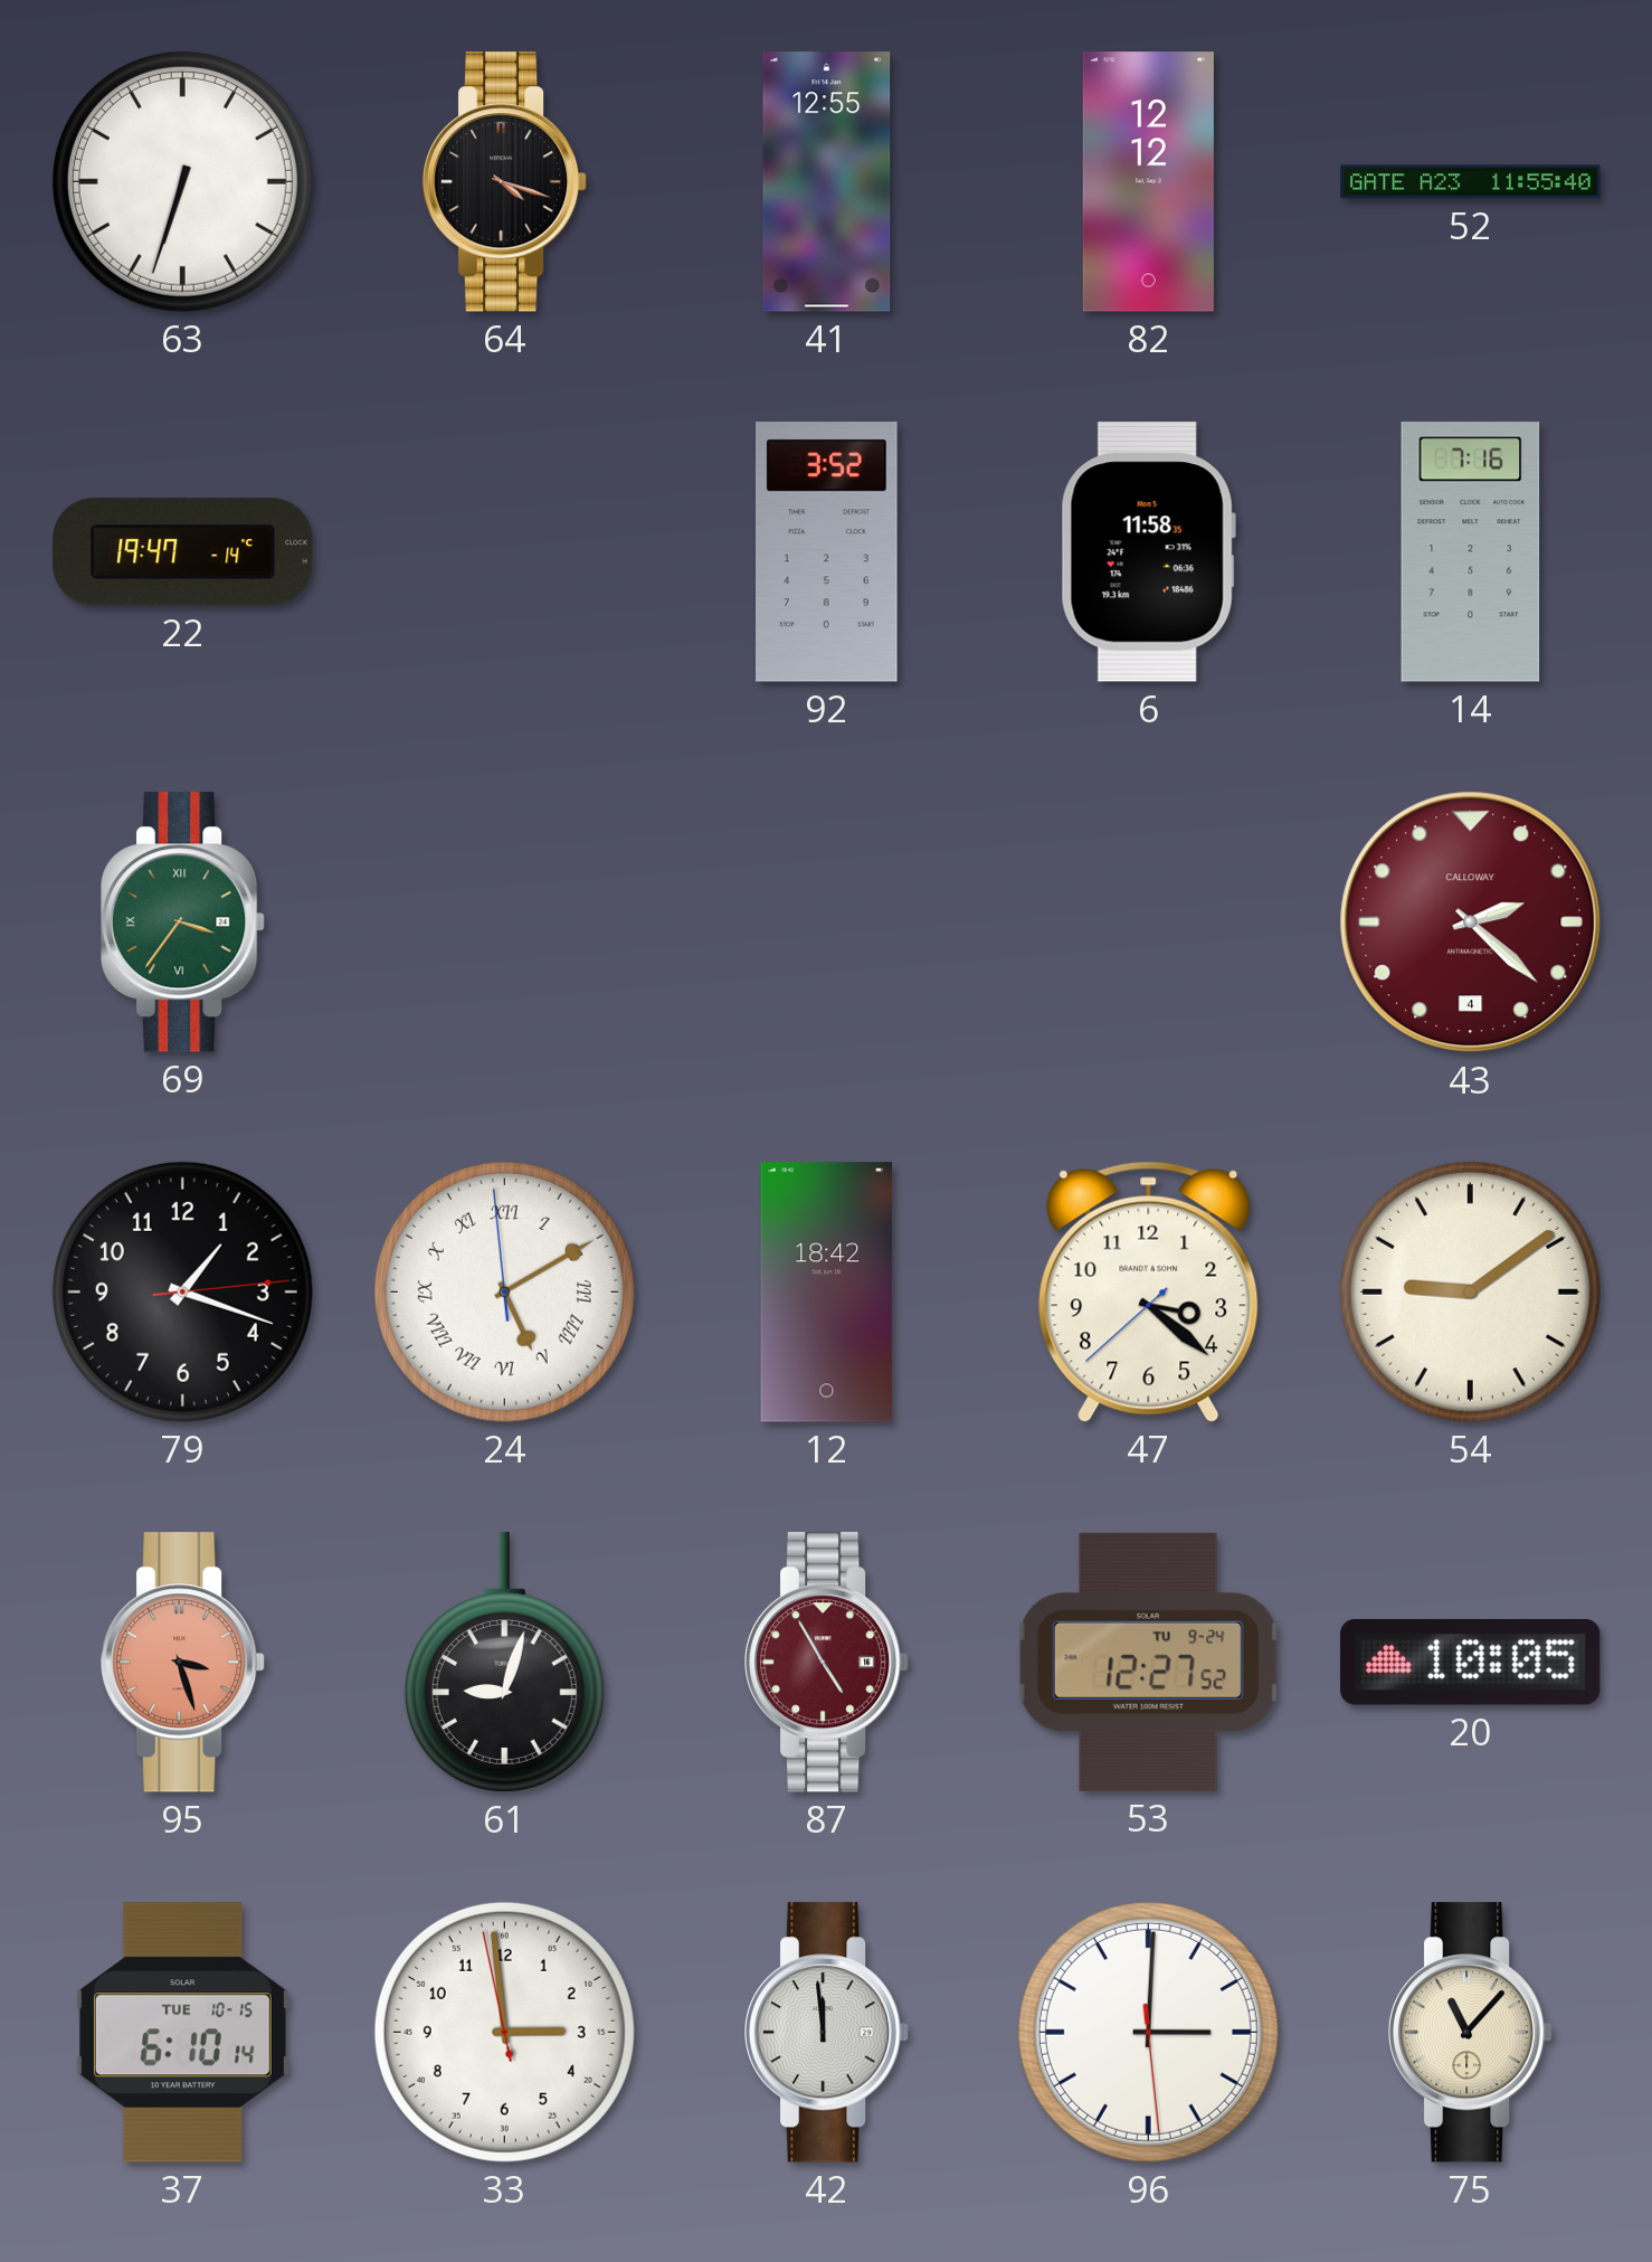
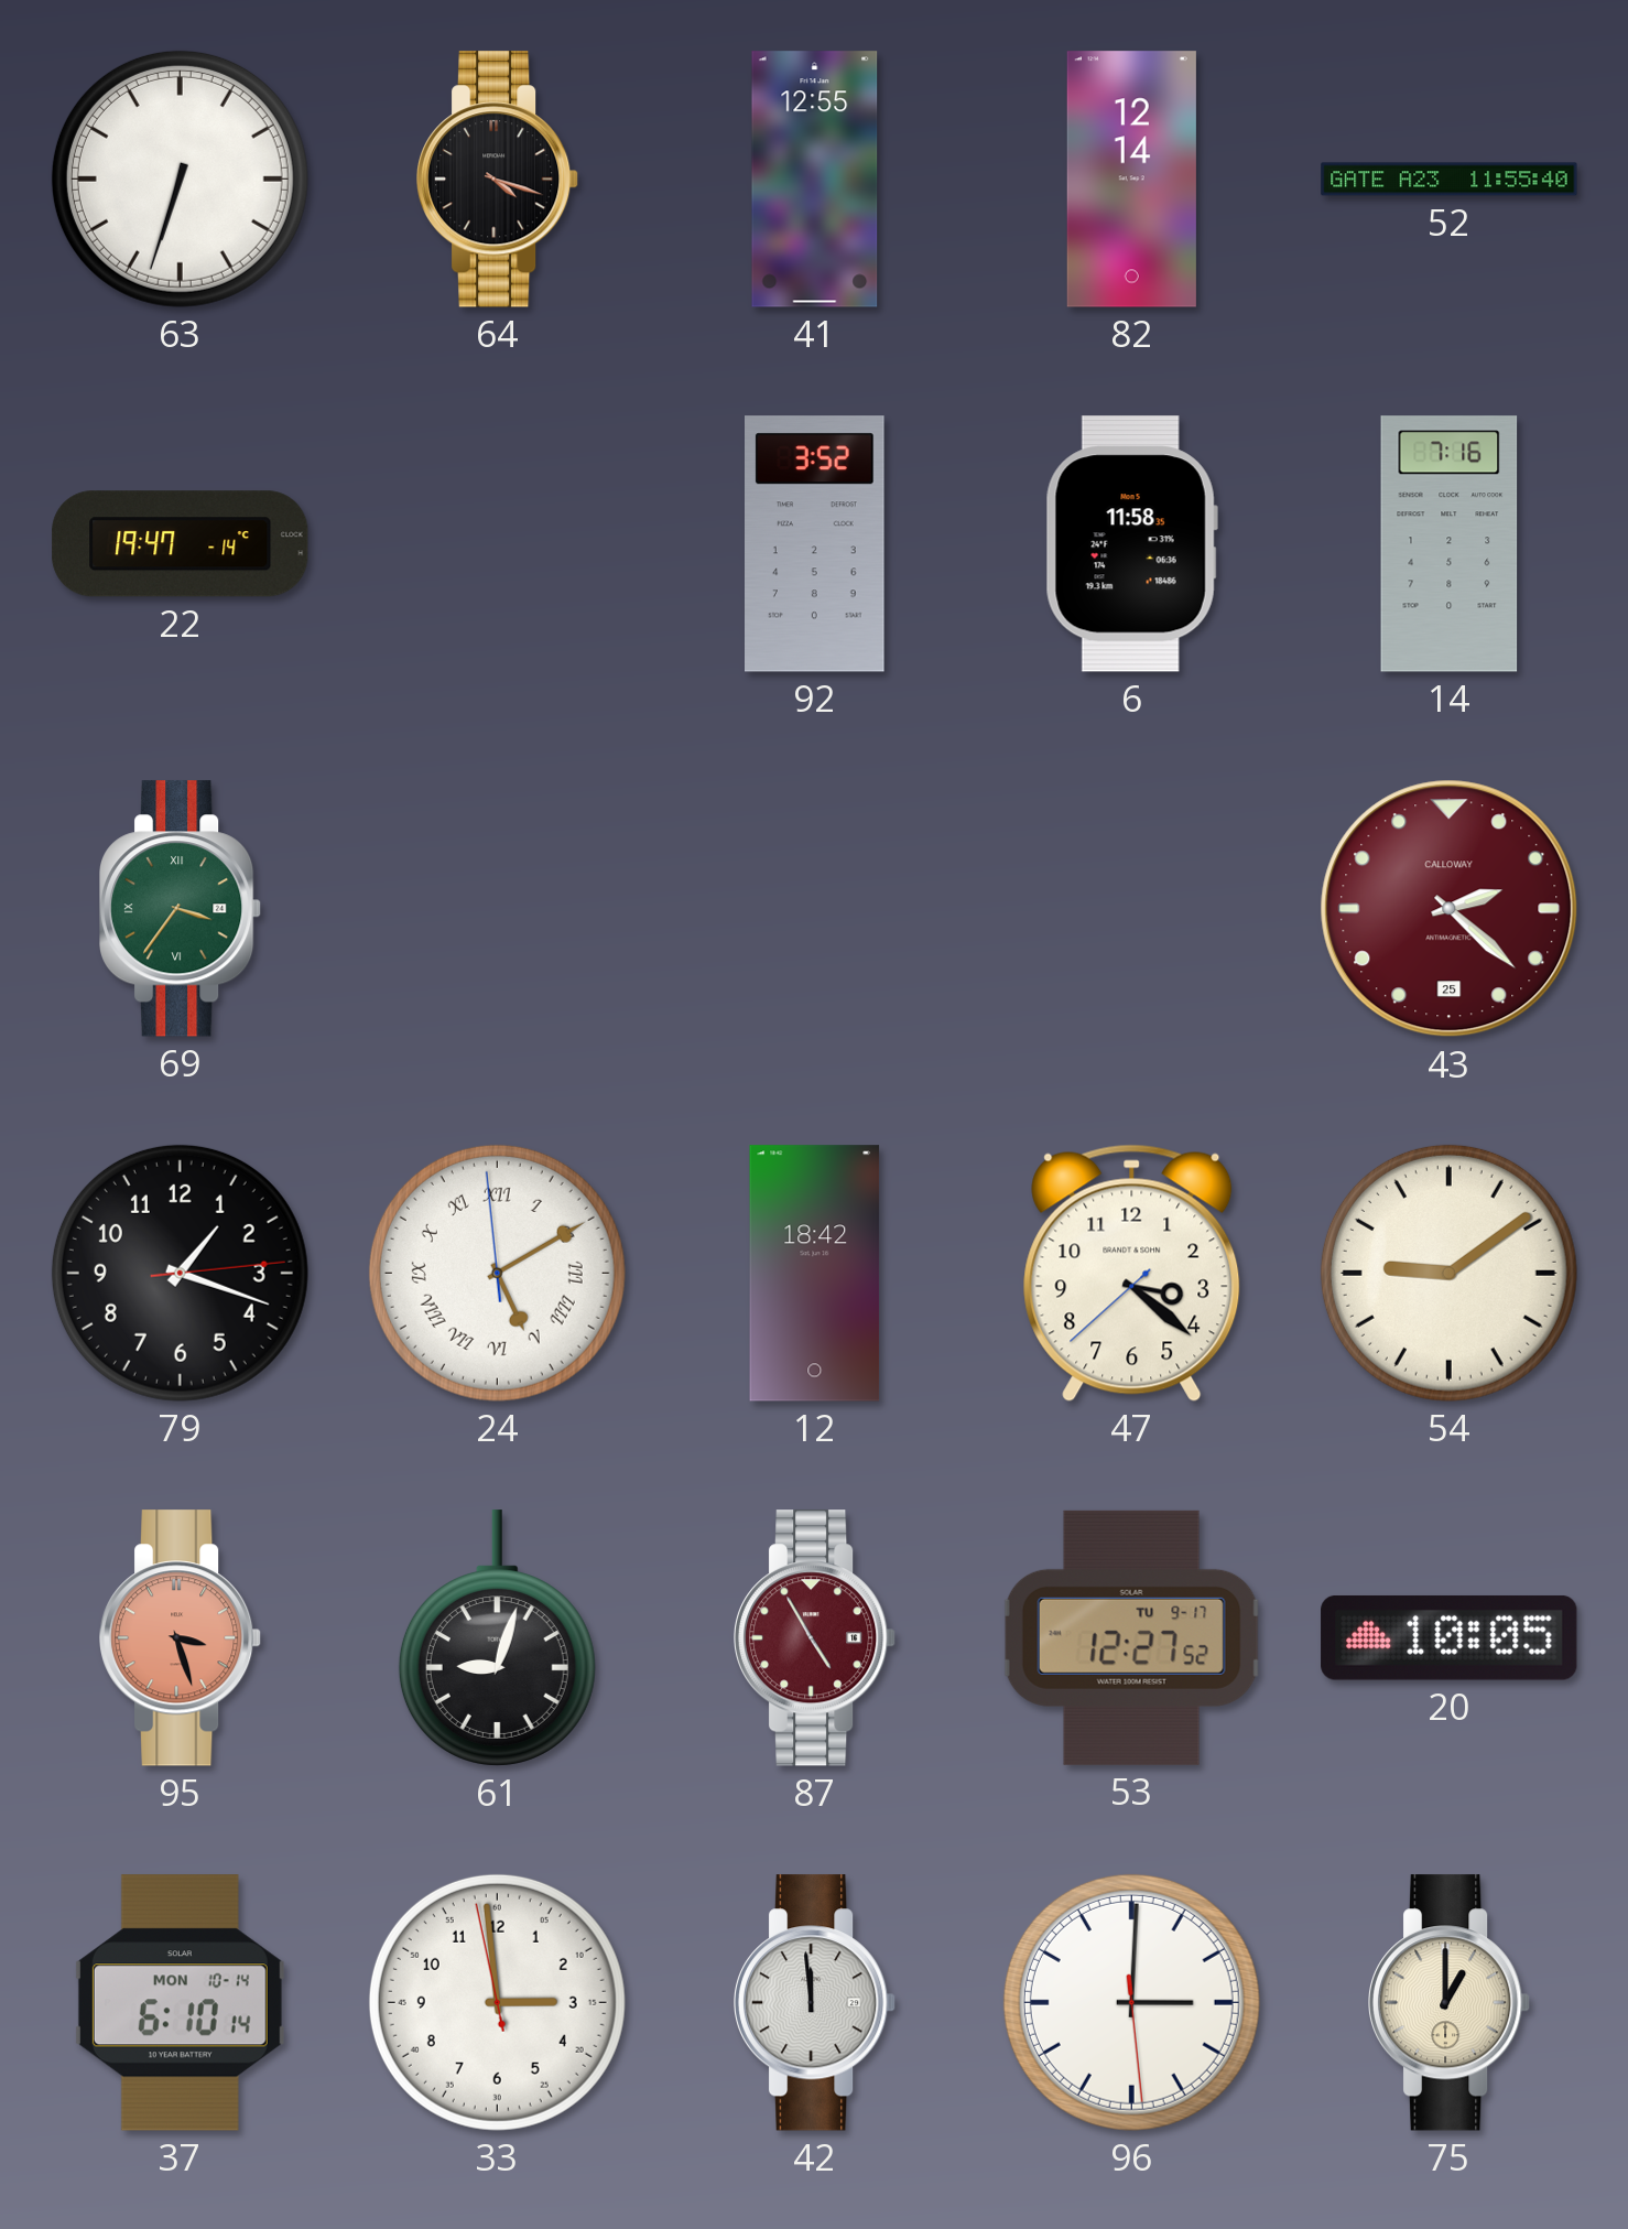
82: 12:12 -> 12:14
43 date: 4 -> 25
53 date: TU 9-24 -> TU 9-17
37 date: TUE 10-15 -> MON 10-14
75: 11:07 -> 1:00
